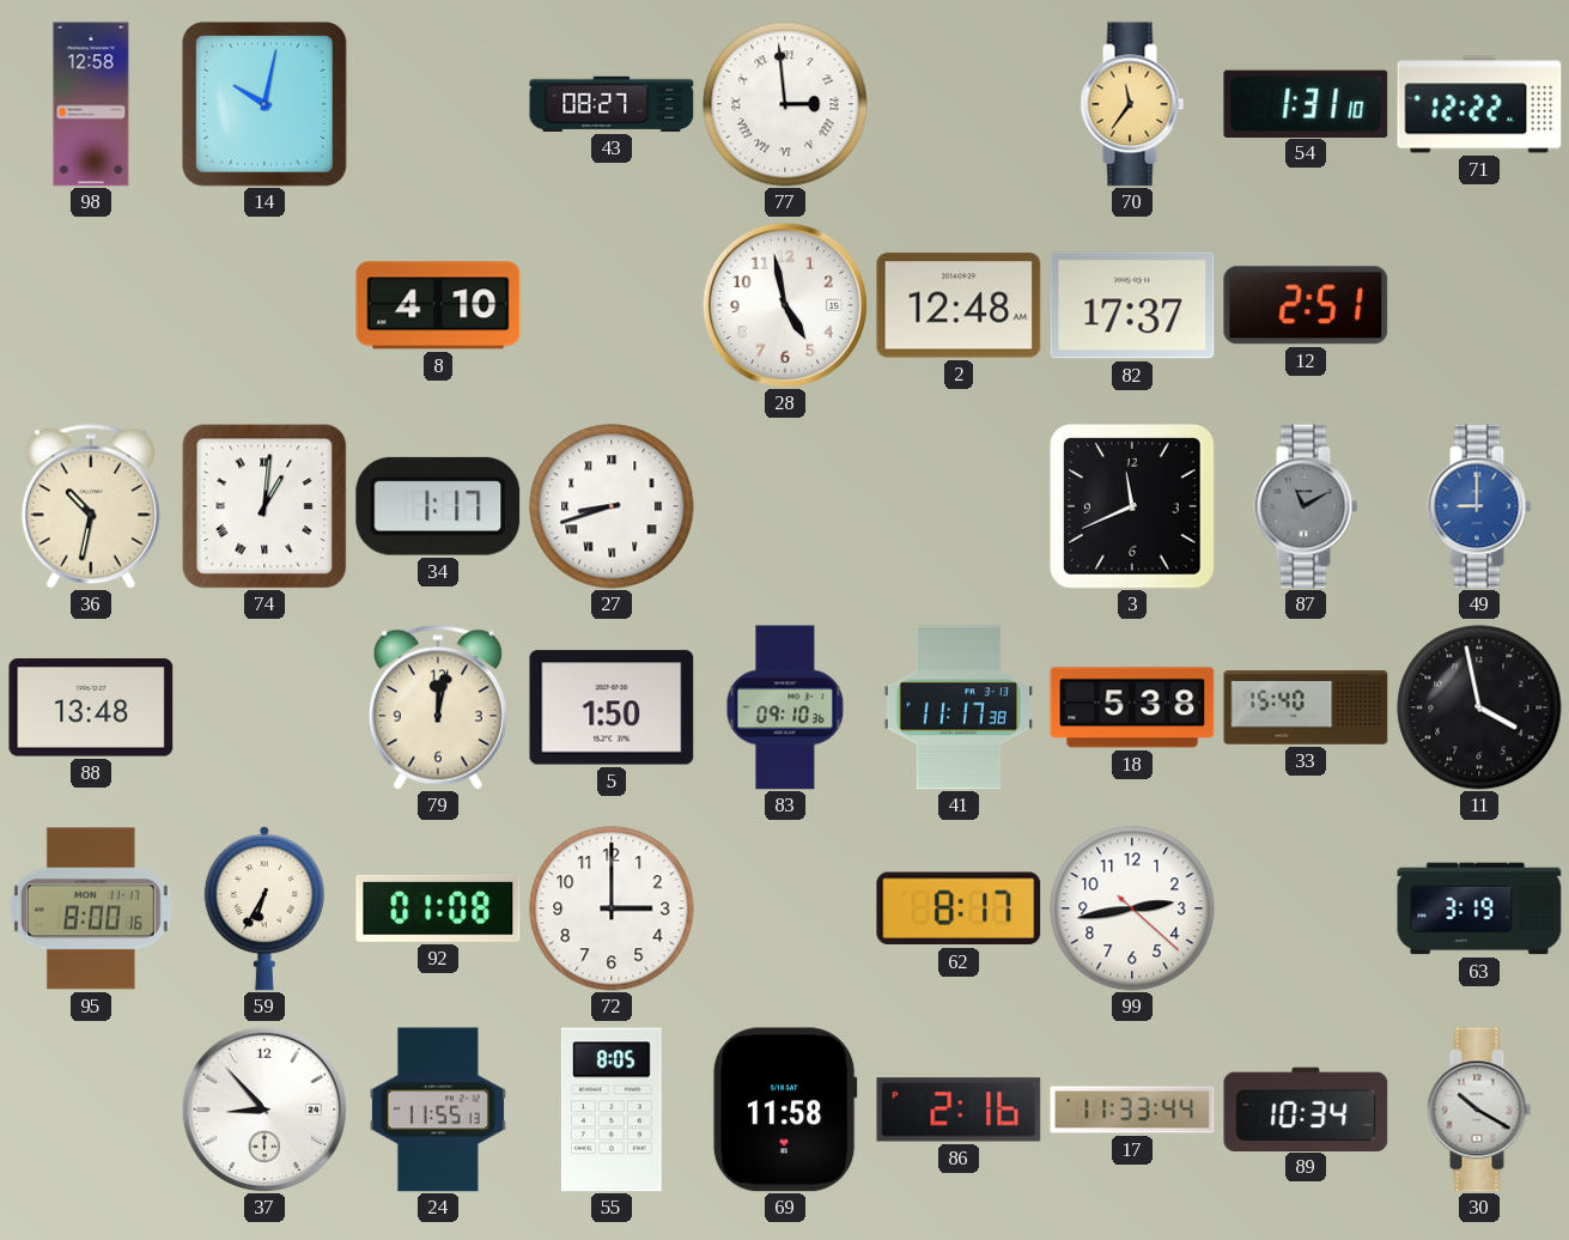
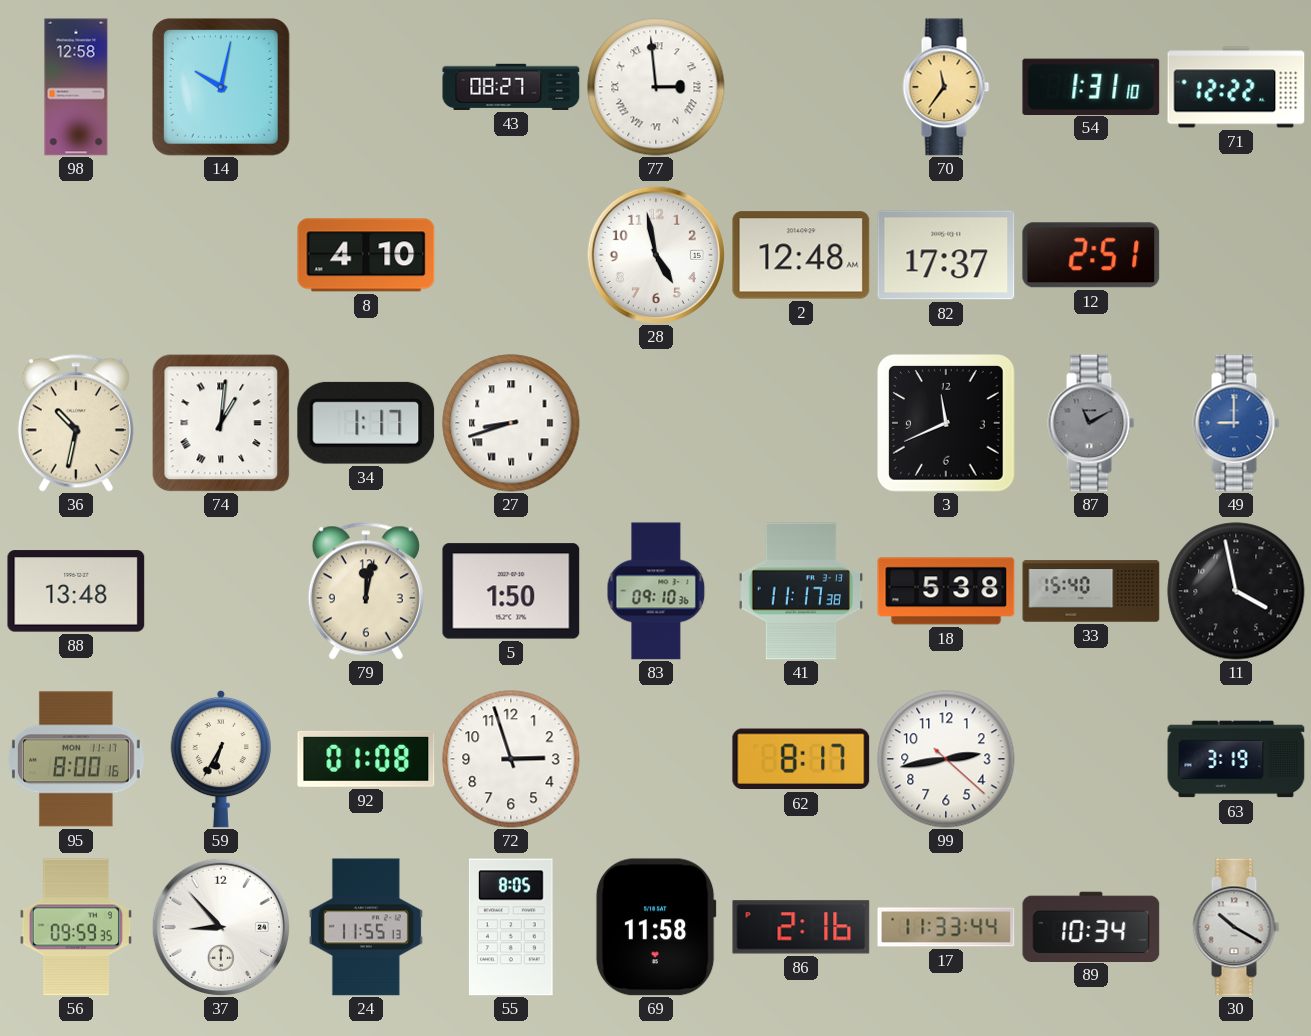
72: 3:00 -> 2:57
56: none -> 09:59
